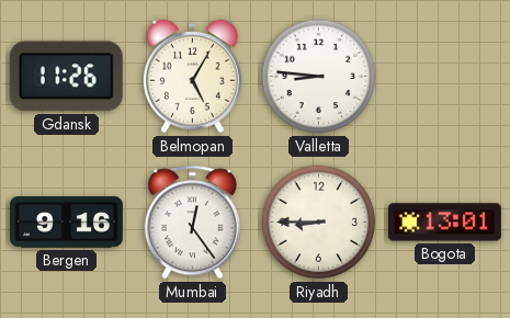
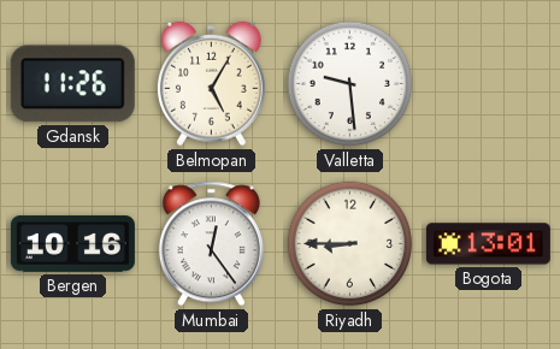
Valletta: 8:46 -> 9:29
Bergen: 9:16 -> 10:16
